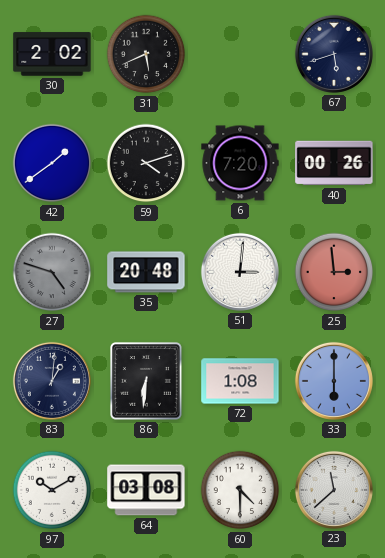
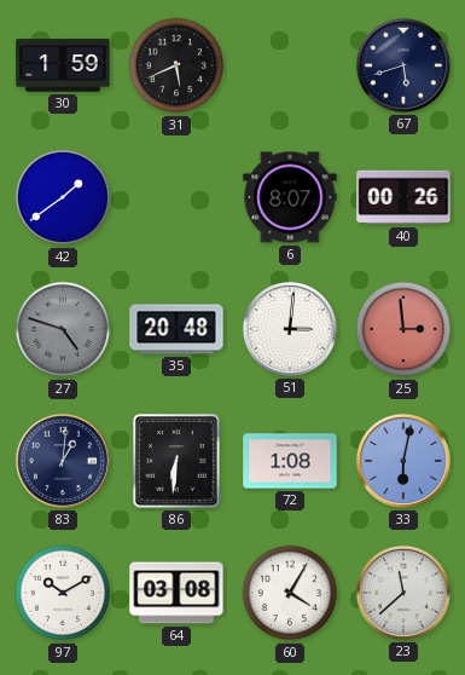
30: 2:02 -> 1:59
59: 4:12 -> none
6: 7:20 -> 8:07
33: 6:00 -> 6:02
60: 4:30 -> 4:05
